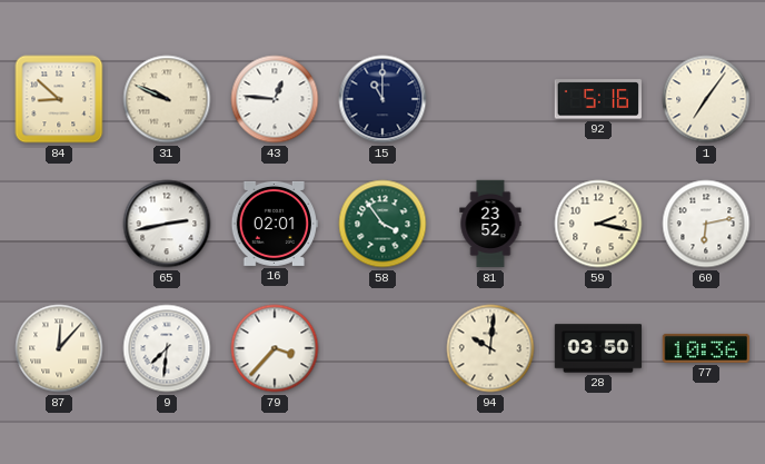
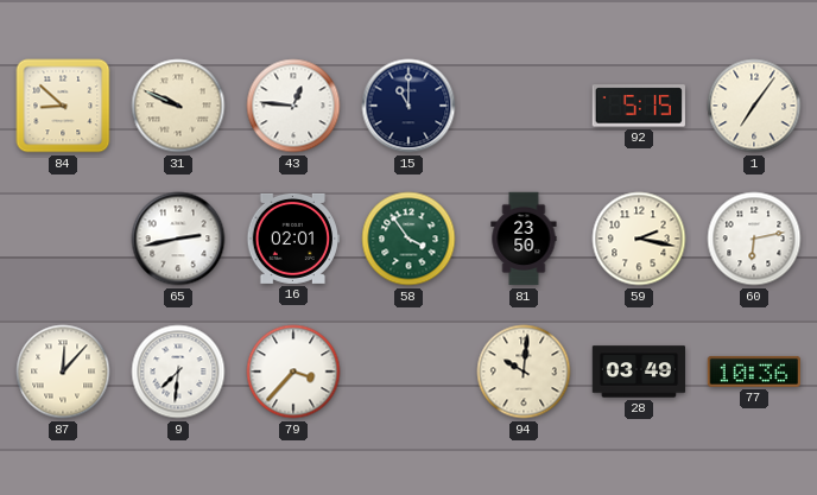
92: 5:16 -> 5:15
81: 23:52 -> 23:50
28: 03:50 -> 03:49
